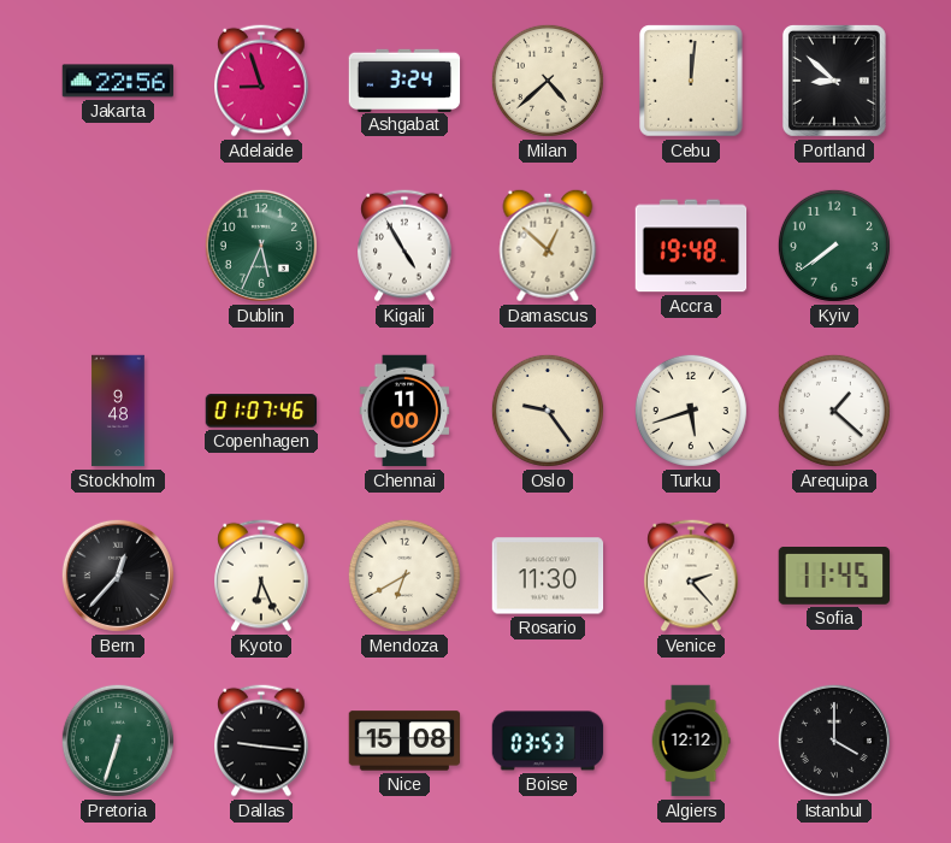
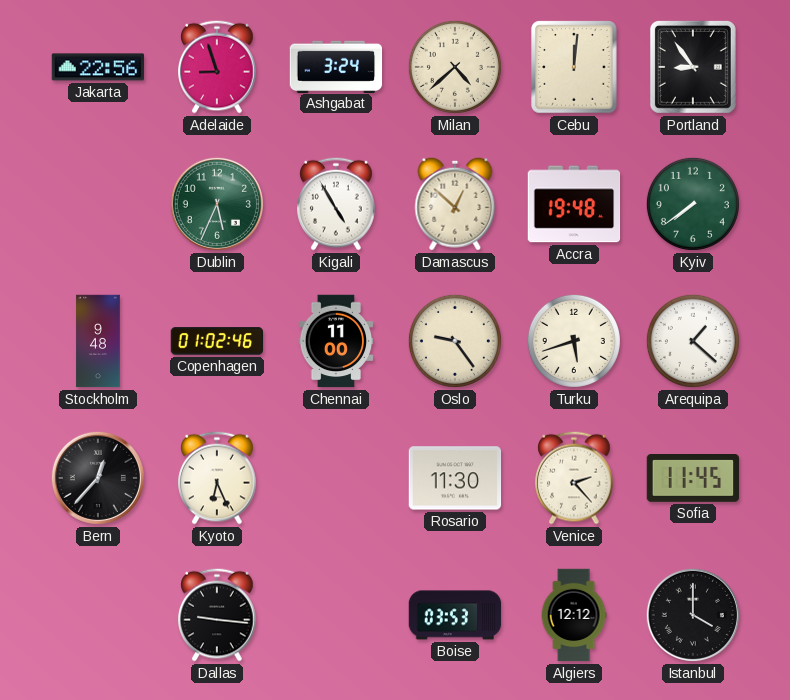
Portland: 8:52 -> 8:54
Copenhagen: 01:07 -> 01:02
Mendoza: 6:40 -> none
Pretoria: 6:33 -> none
Nice: 15:08 -> none
